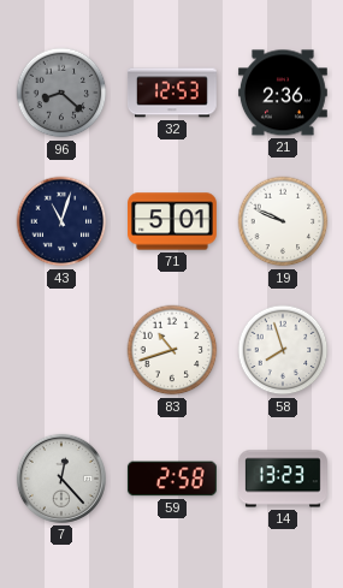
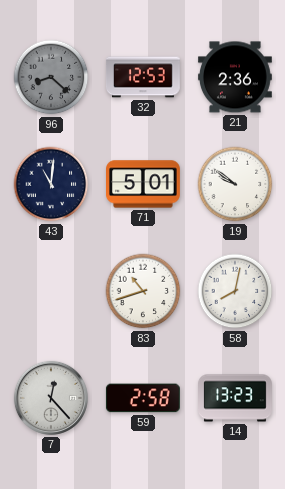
43: 11:03 -> 11:01
19: 9:49 -> 9:51
58: 7:57 -> 8:02
